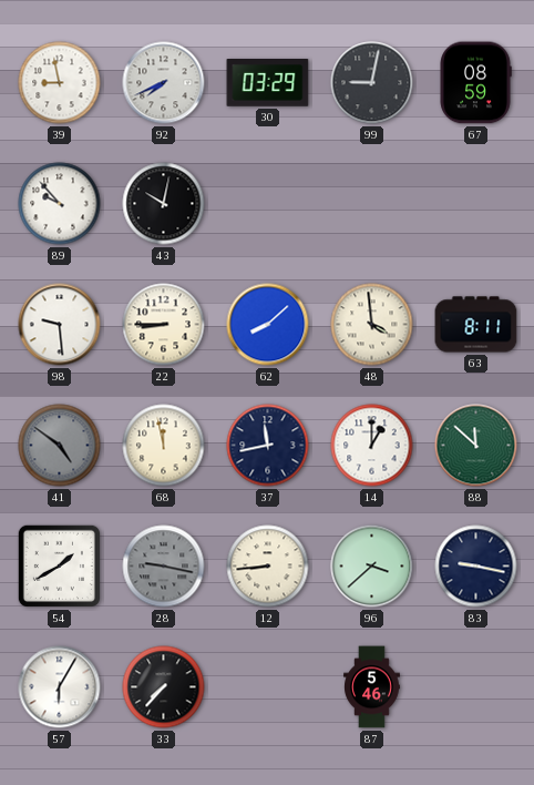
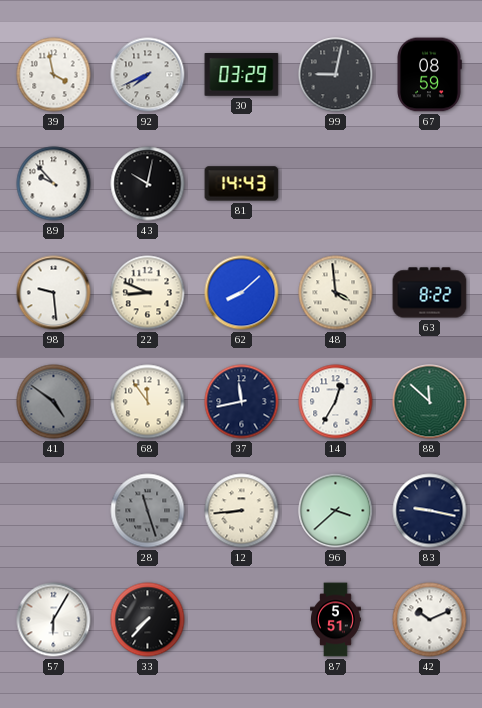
39: 8:58 -> 3:58
81: none -> 14:43
22: 8:45 -> 8:49
63: 8:11 -> 8:22
68: 11:58 -> 11:54
14: 1:00 -> 12:35
54: 1:40 -> none
28: 9:17 -> 11:27
87: 5:46 -> 5:51
42: none -> 10:11
